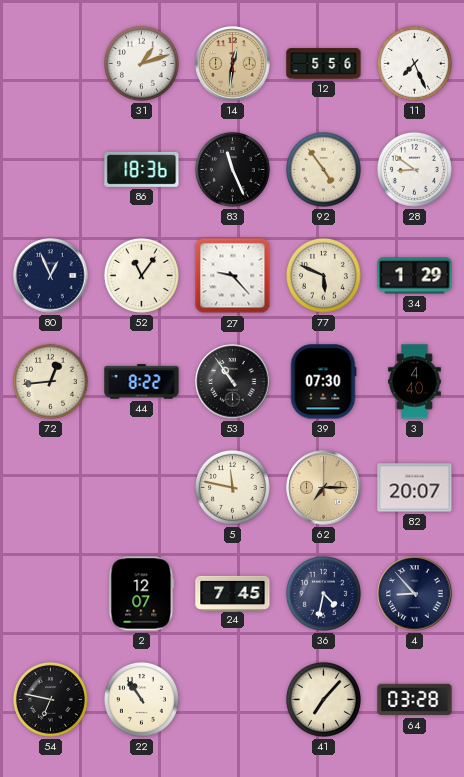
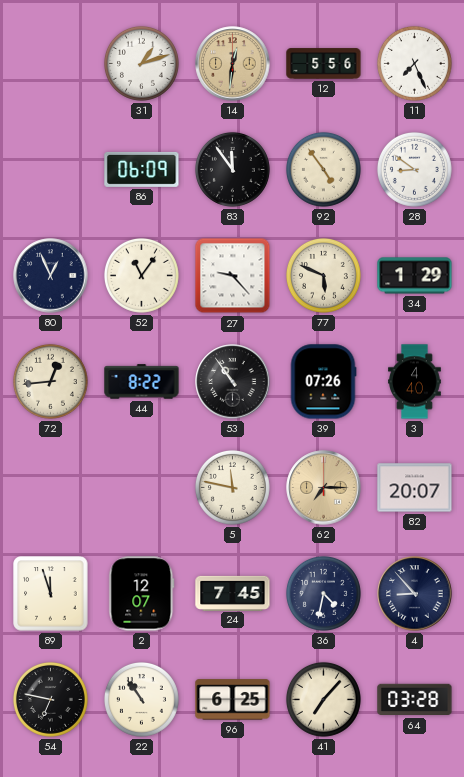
86: 18:36 -> 06:09
83: 11:26 -> 11:54
39: 07:30 -> 07:26
89: none -> 11:57
96: none -> 6:25
